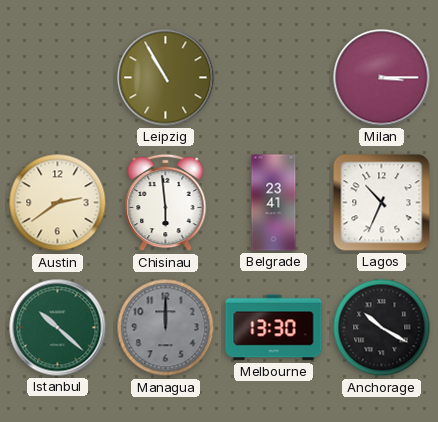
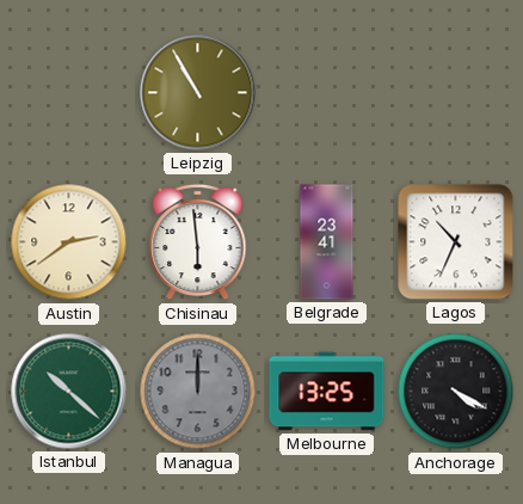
Milan: 3:15 -> none
Melbourne: 13:30 -> 13:25
Anchorage: 10:20 -> 4:20
